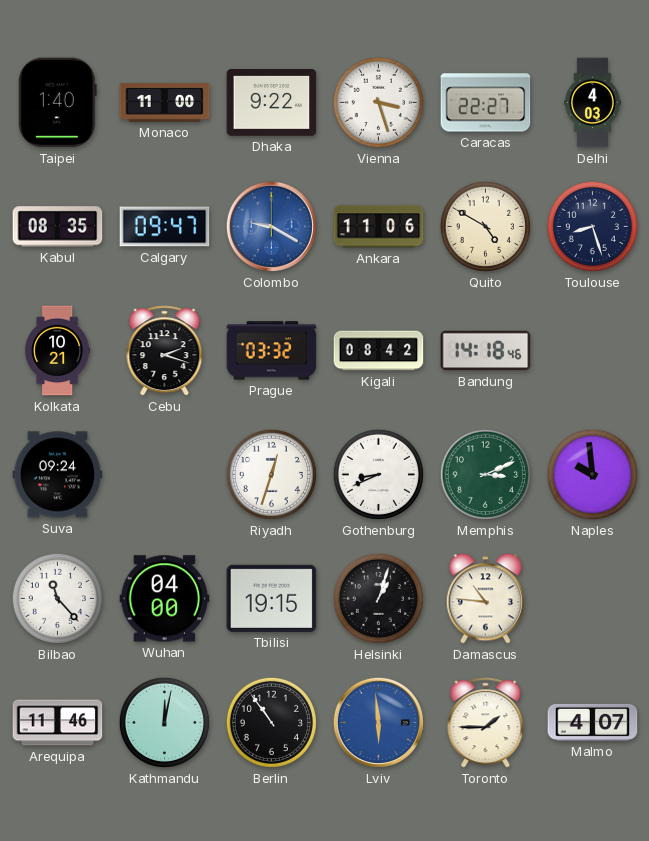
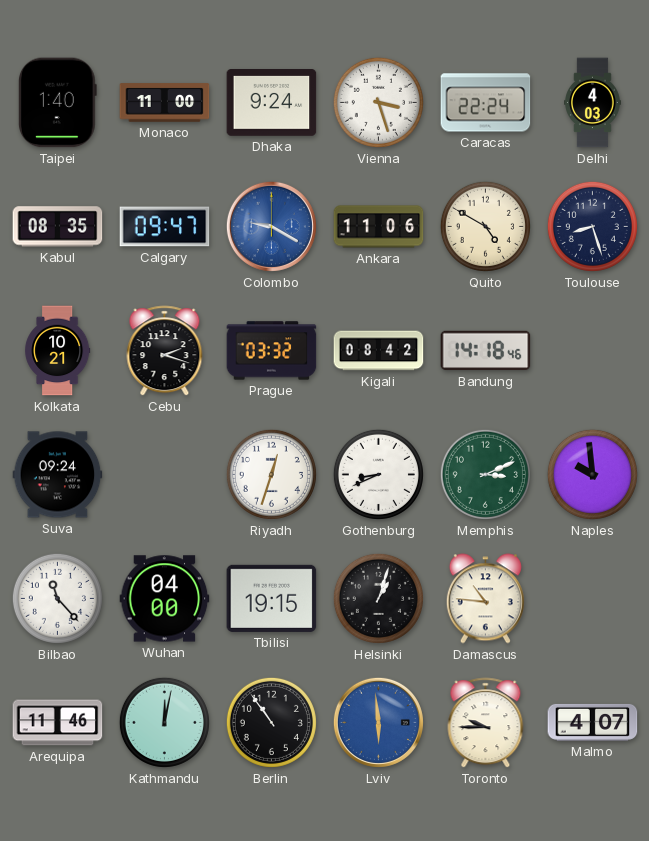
Dhaka: 9:22 -> 9:24
Caracas: 22:27 -> 22:24
Toronto: 1:45 -> 9:45
